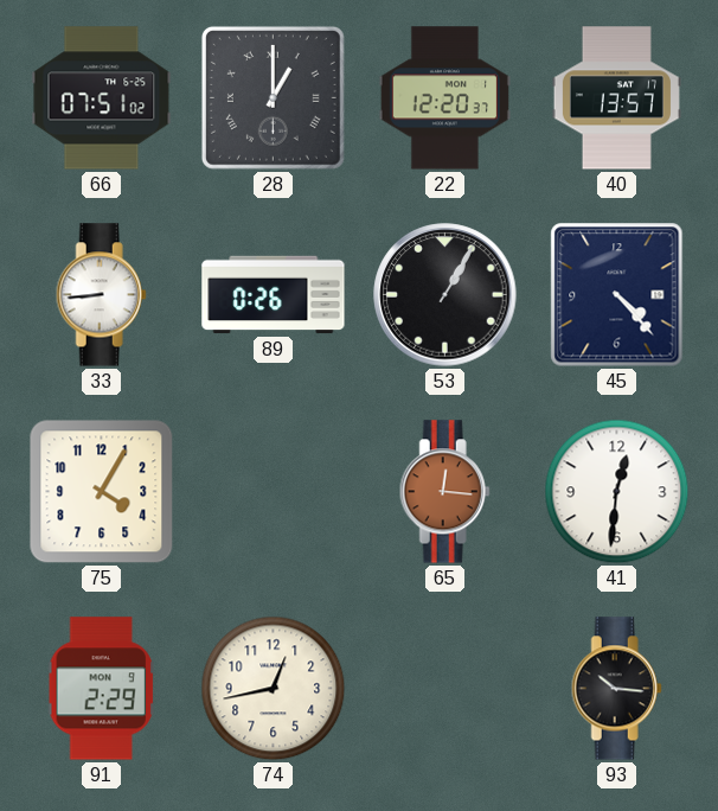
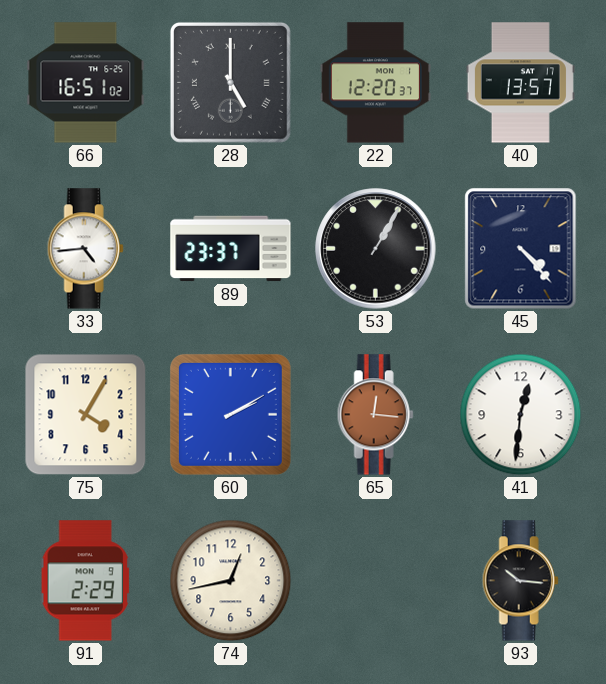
66: 07:51 -> 16:51
28: 1:00 -> 5:00
33: 8:44 -> 4:44
89: 0:26 -> 23:37
60: none -> 2:10
